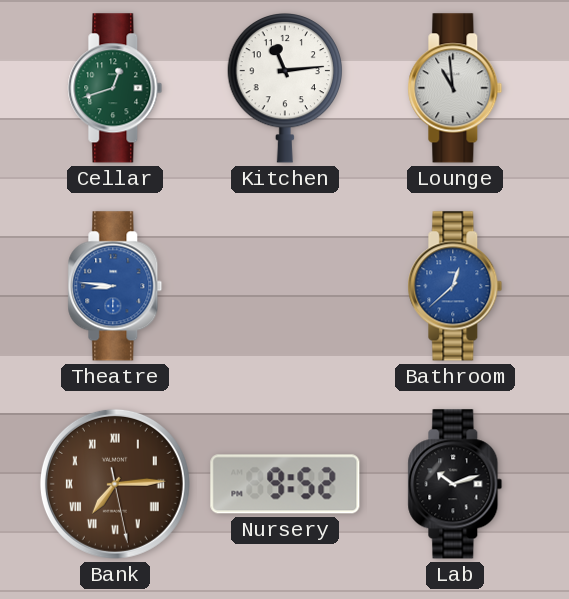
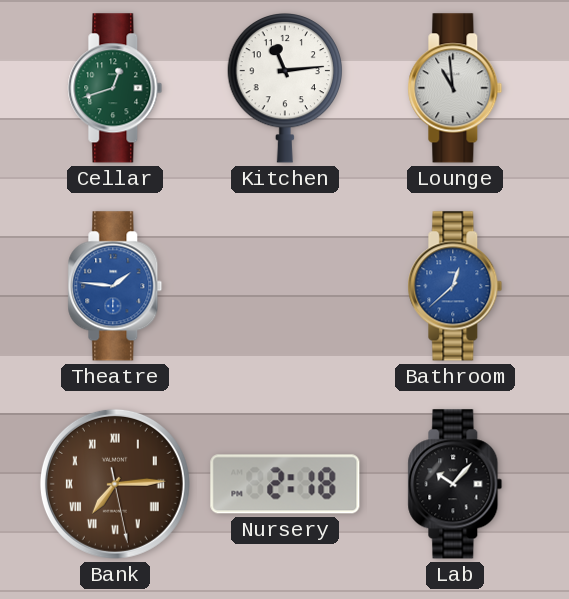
Theatre: 8:46 -> 1:46
Nursery: 9:52 -> 2:18
Lab: 10:12 -> 10:07
